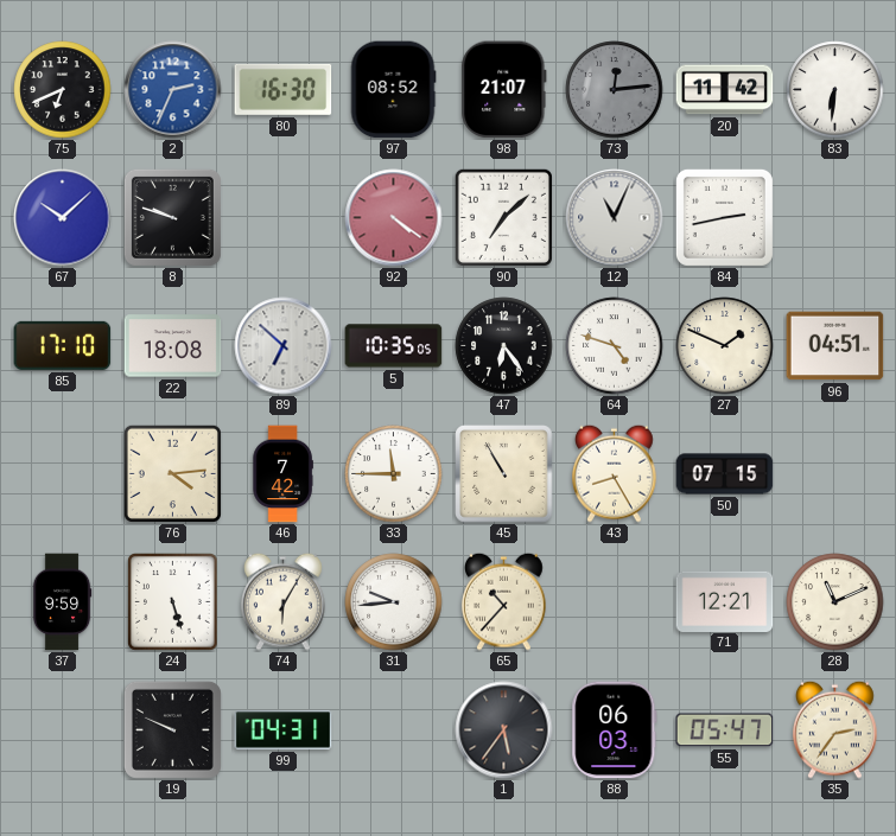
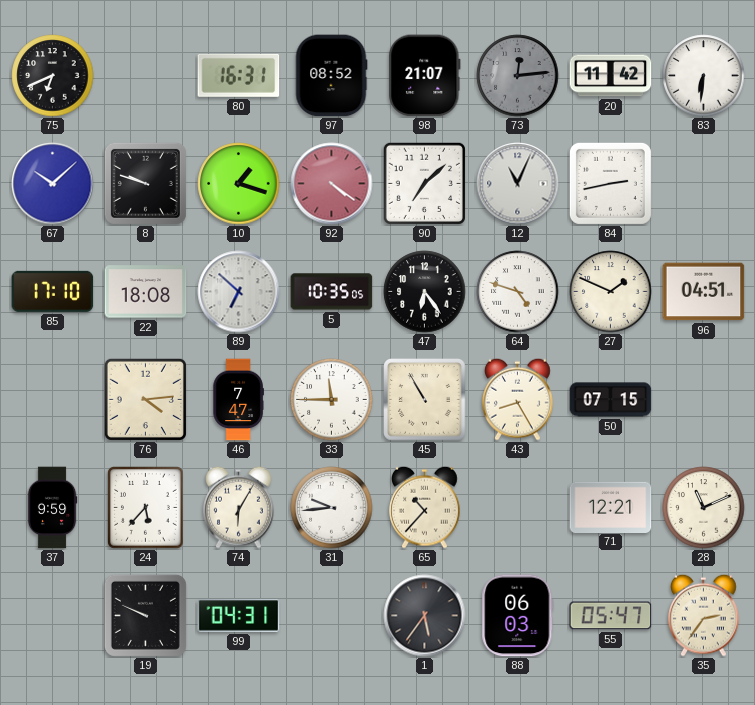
2: 2:34 -> none
80: 16:30 -> 16:31
10: none -> 1:18
46: 7:42 -> 7:47
24: 5:27 -> 5:37
